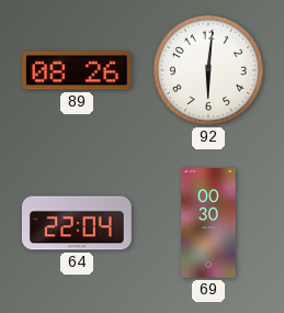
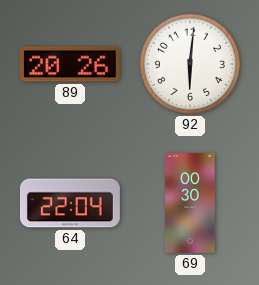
89: 08:26 -> 20:26
